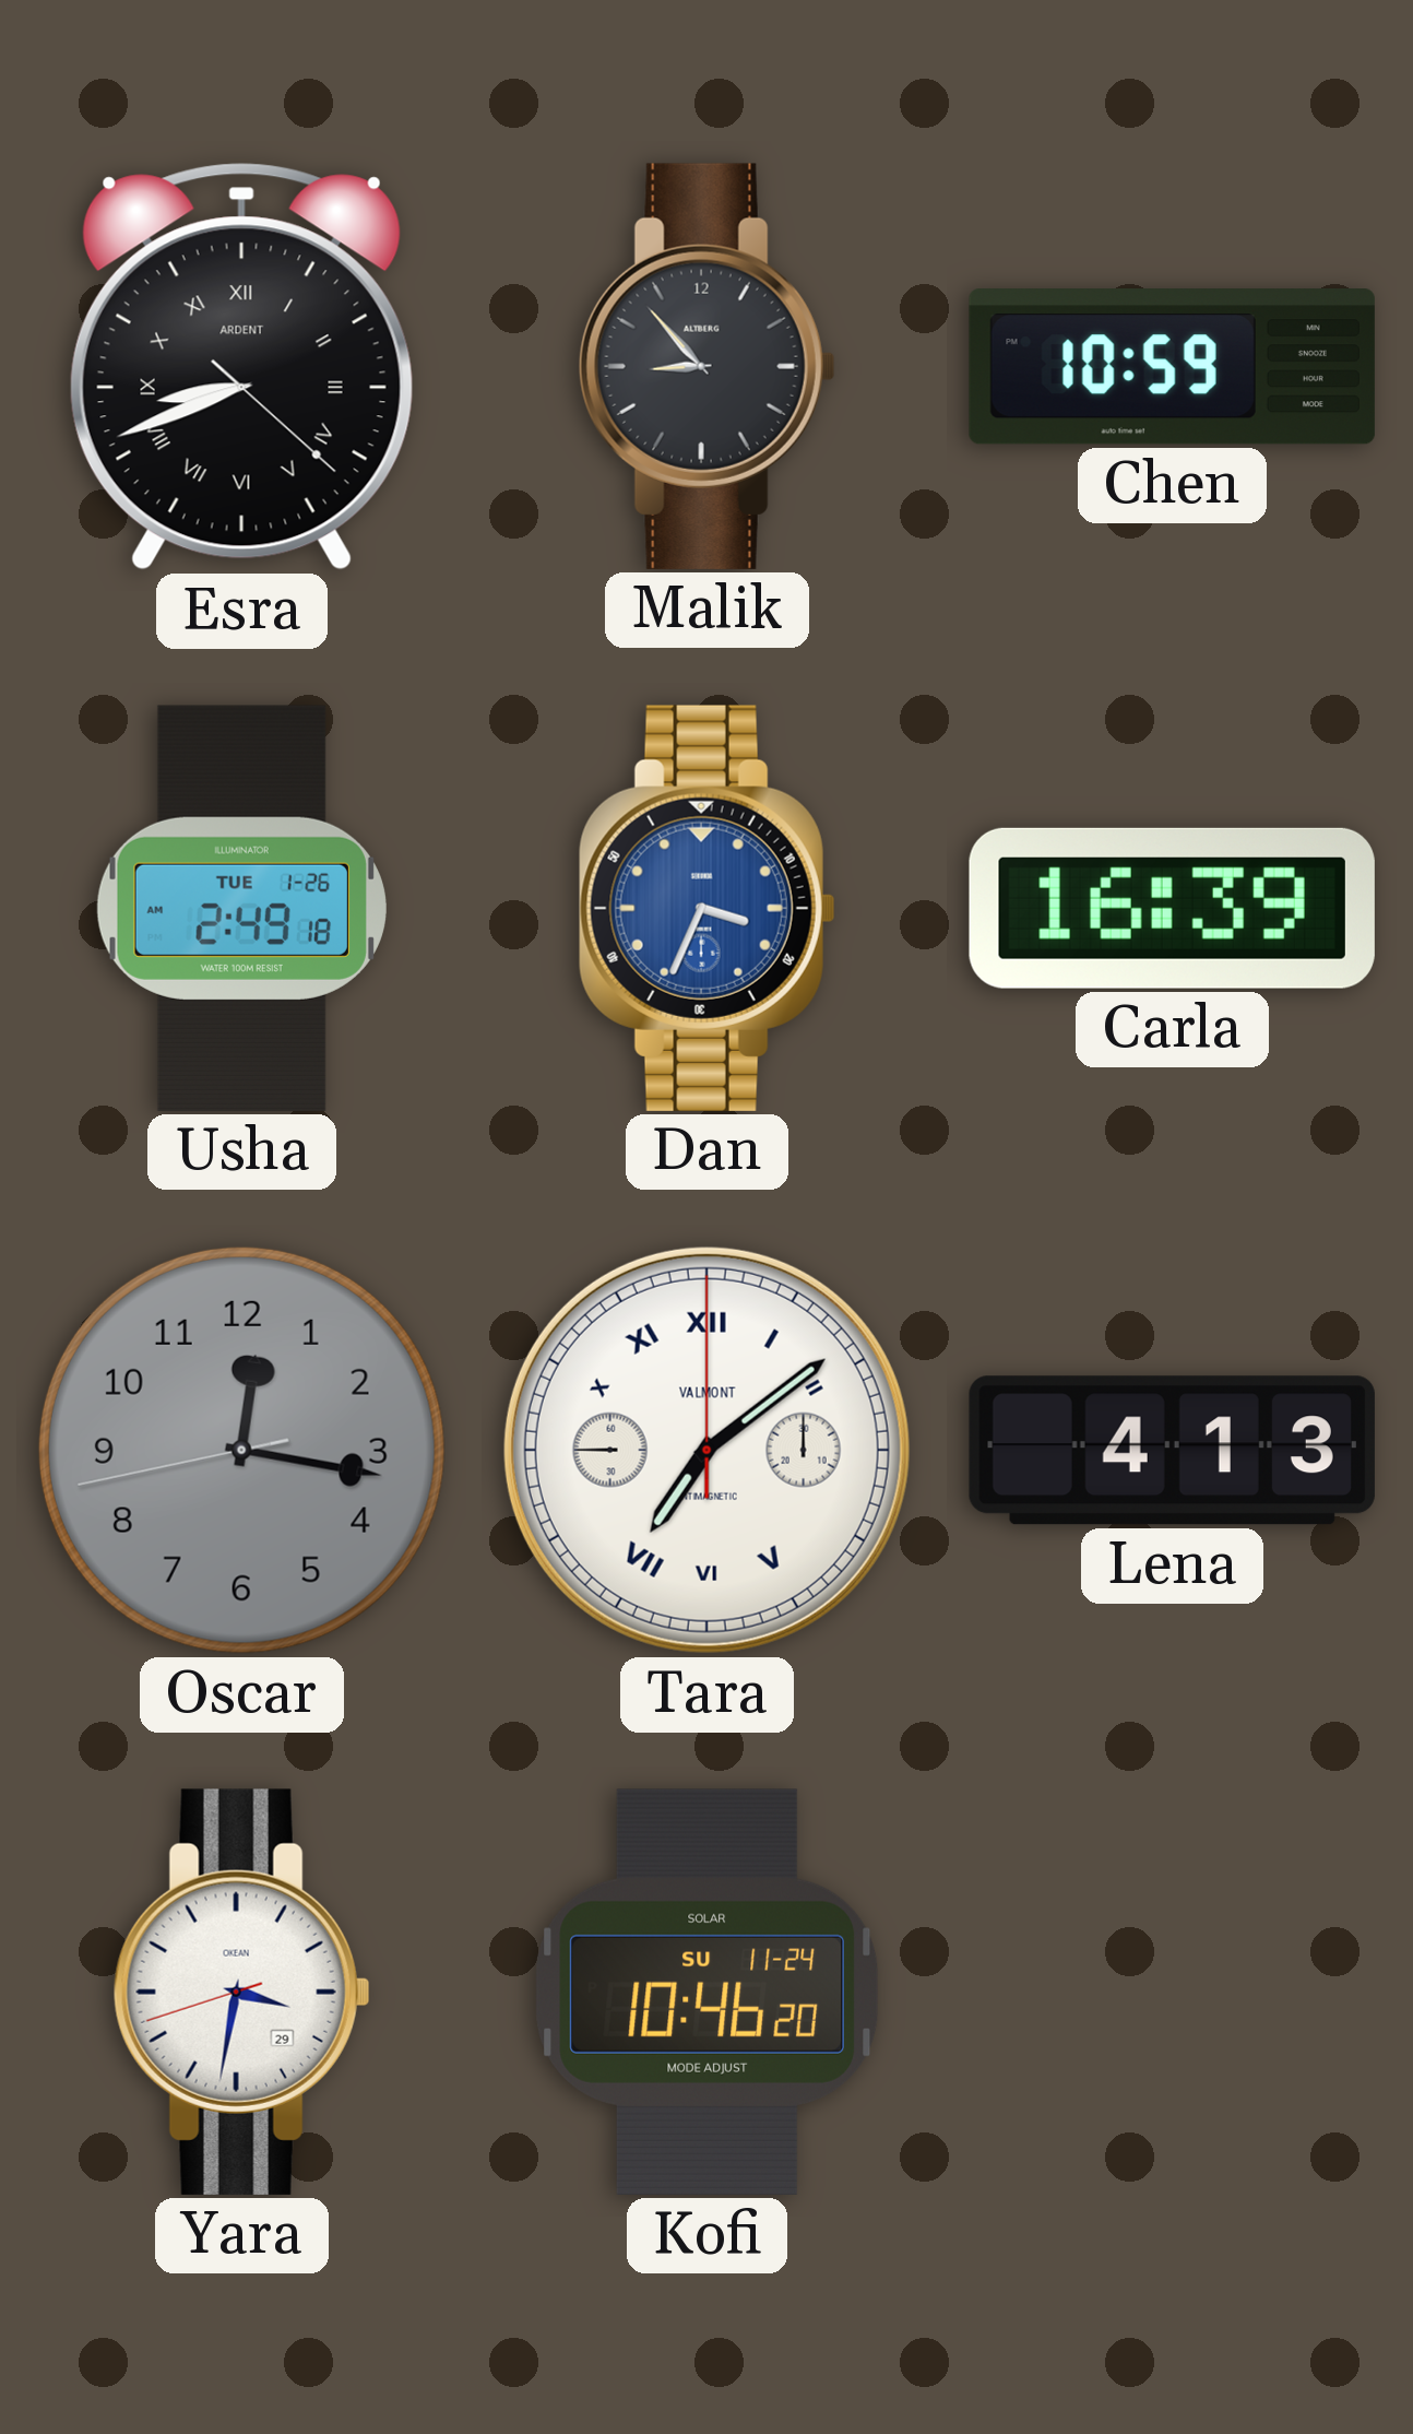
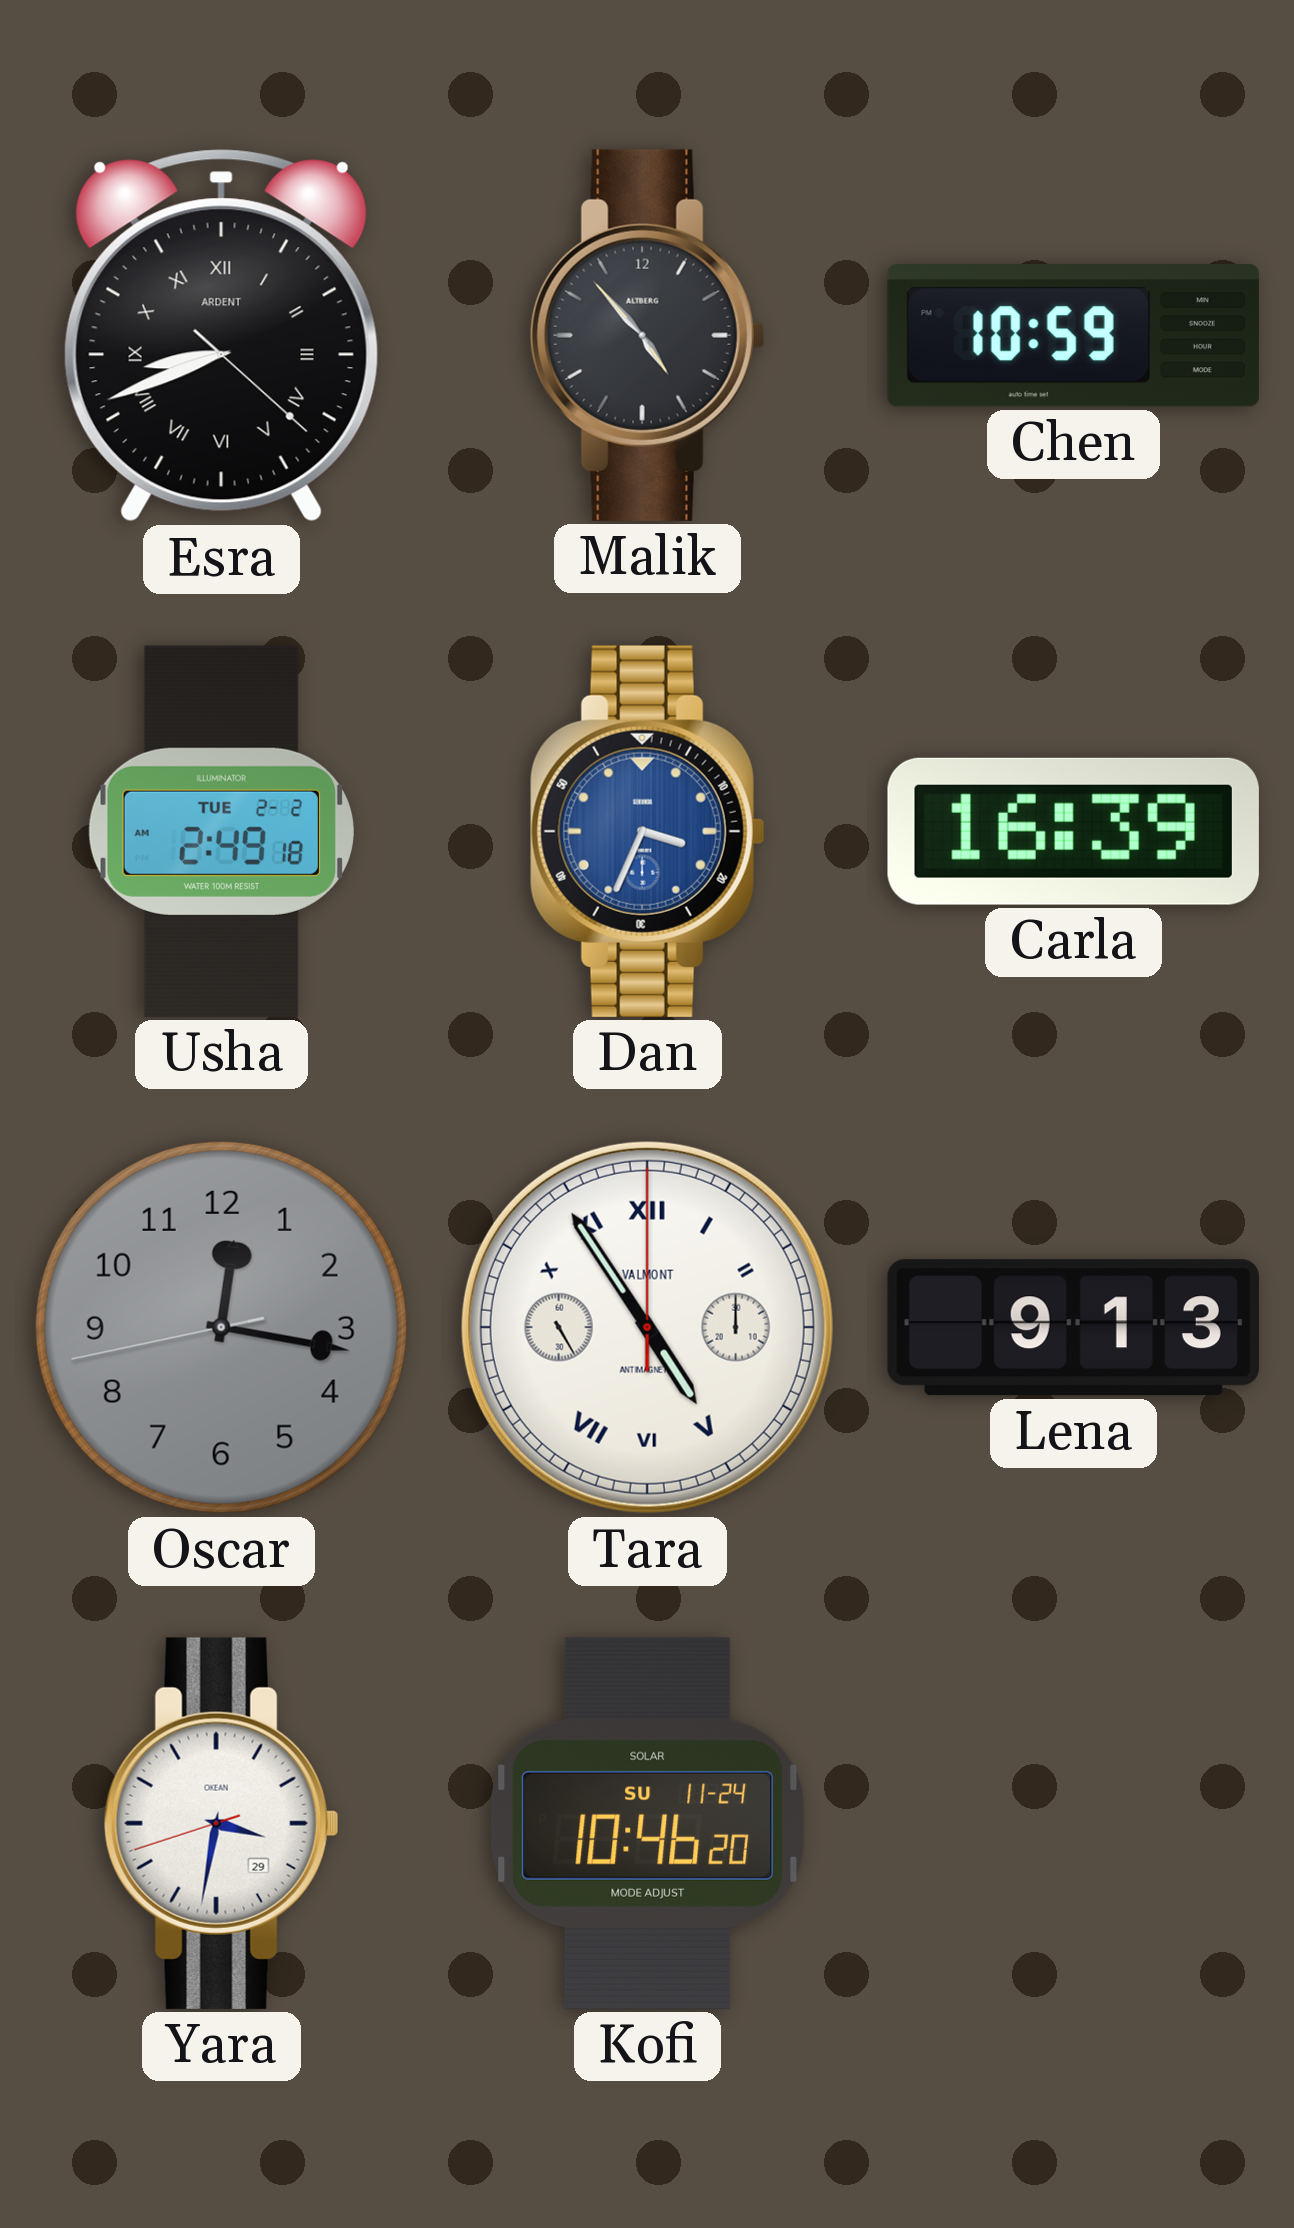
Malik: 8:53 -> 4:53
Usha date: TUE 1-26 -> TUE 2-2
Tara: 7:08 -> 4:54
Lena: 4:13 -> 9:13
